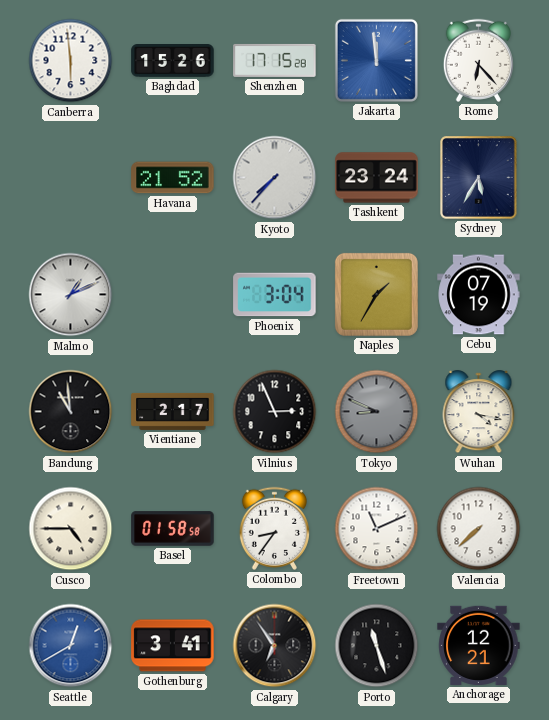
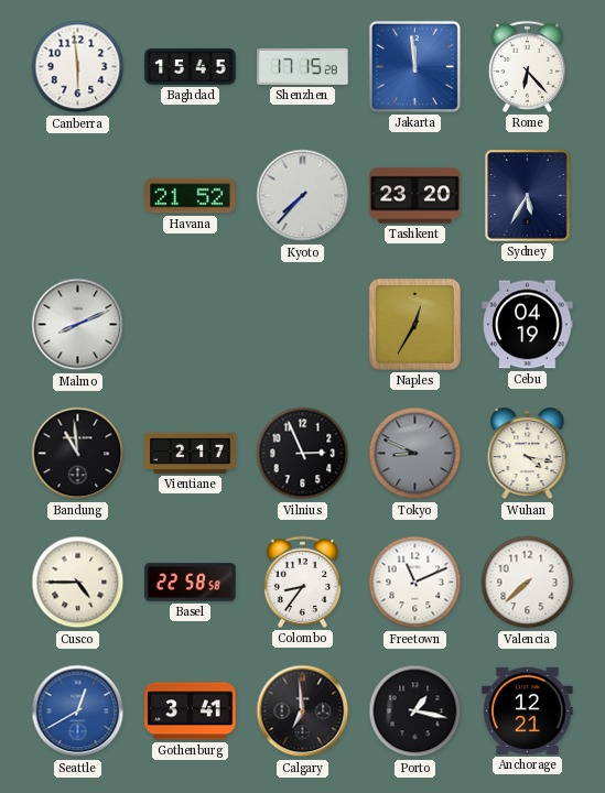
Baghdad: 15:26 -> 15:45
Tashkent: 23:24 -> 23:20
Malmo: 1:11 -> 8:11
Phoenix: 3:04 -> none
Naples: 1:35 -> 12:35
Cebu: 07:19 -> 04:19
Basel: 01:58 -> 22:58
Calgary: 6:54 -> 6:59
Porto: 11:27 -> 1:17
